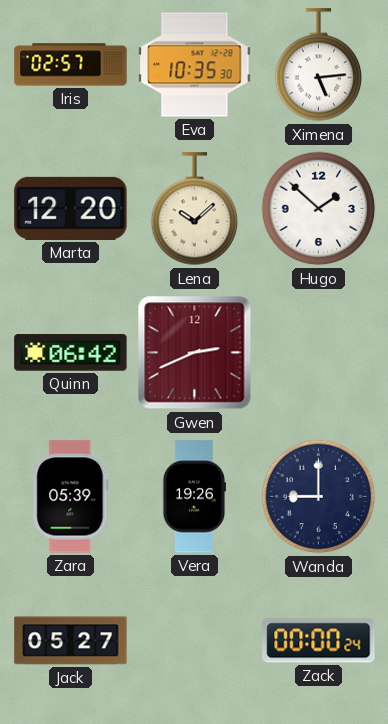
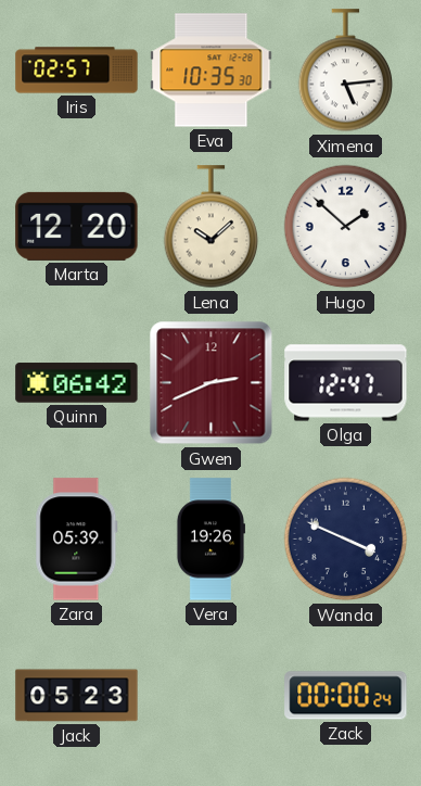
Olga: none -> 12:47
Wanda: 9:00 -> 3:49
Jack: 05:27 -> 05:23
